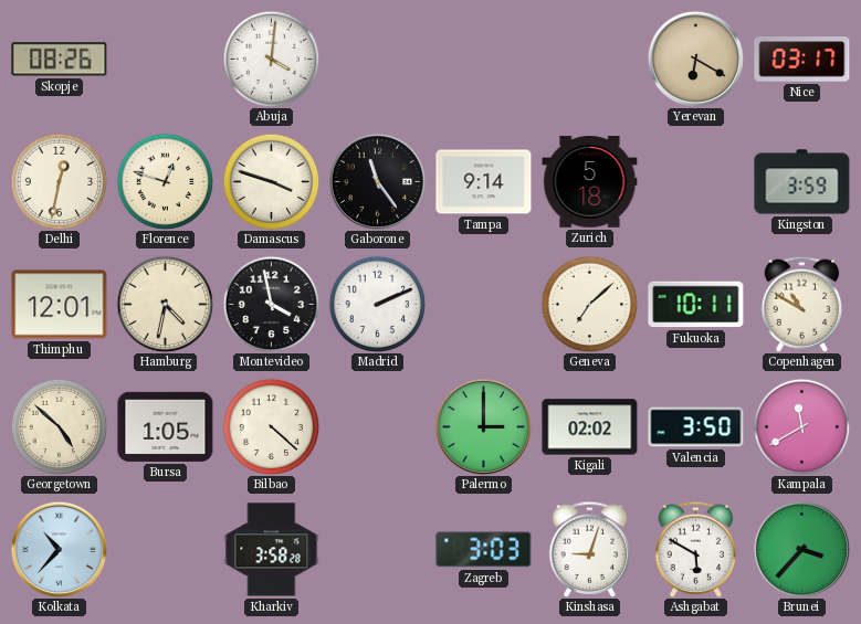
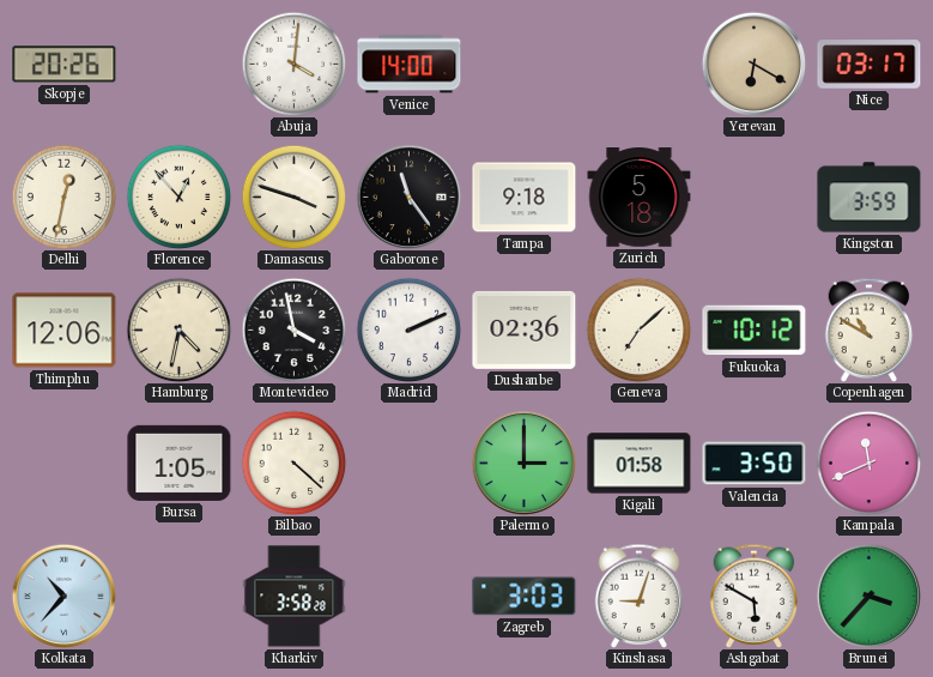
Skopje: 08:26 -> 20:26
Venice: none -> 14:00
Florence: 12:48 -> 12:53
Tampa: 9:14 -> 9:18
Thimphu: 12:01 -> 12:06
Dushanbe: none -> 02:36
Fukuoka: 10:11 -> 10:12
Georgetown: 4:52 -> none
Kigali: 02:02 -> 01:58
Kampala: 11:40 -> 11:41
